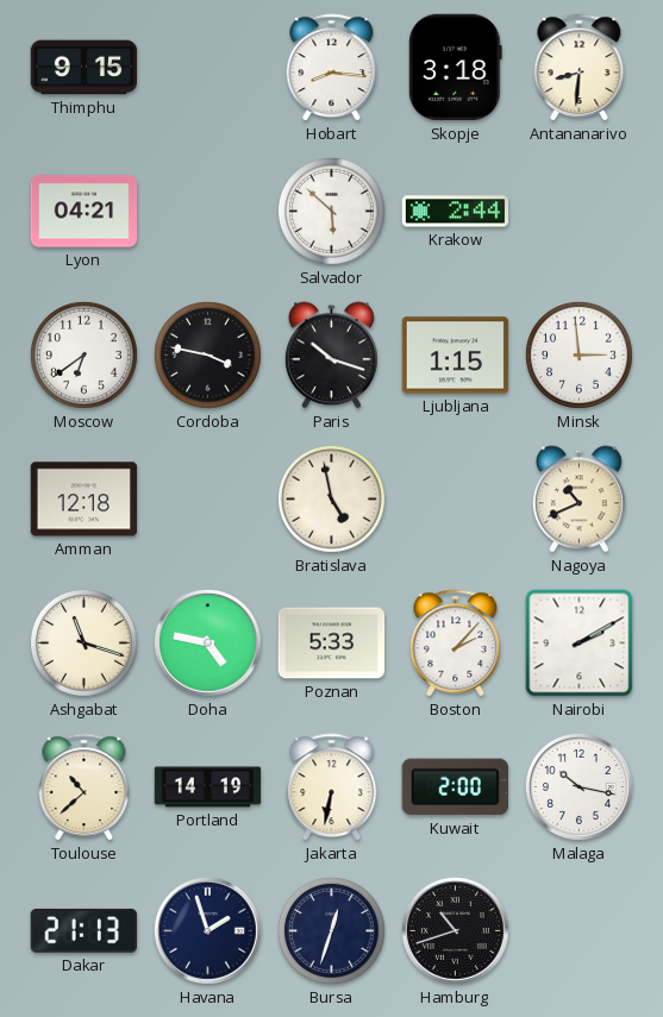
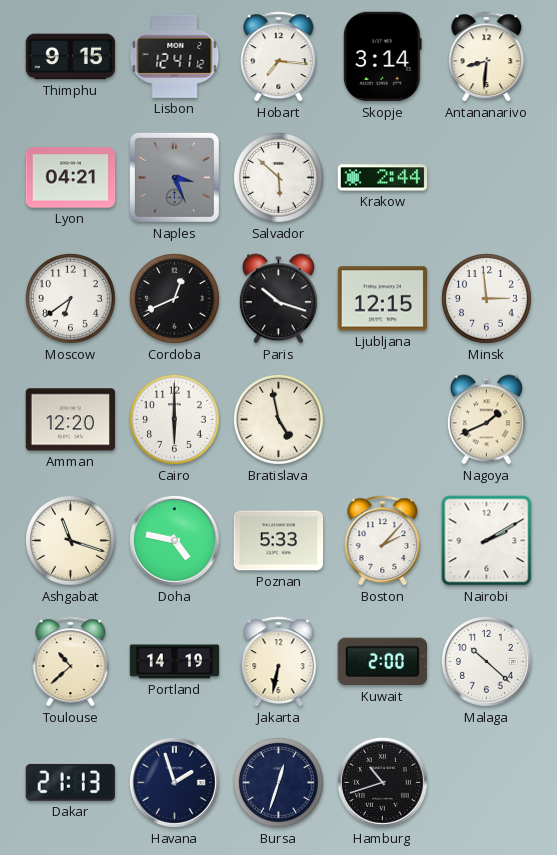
Lisbon: none -> 12:41
Hobart: 8:16 -> 7:16
Skopje: 3:18 -> 3:14
Naples: none -> 3:26
Cordoba: 3:47 -> 12:41
Ljubljana: 1:15 -> 12:15
Amman: 12:18 -> 12:20
Cairo: none -> 6:00
Nagoya: 10:41 -> 1:41
Malaga: 10:17 -> 10:22
